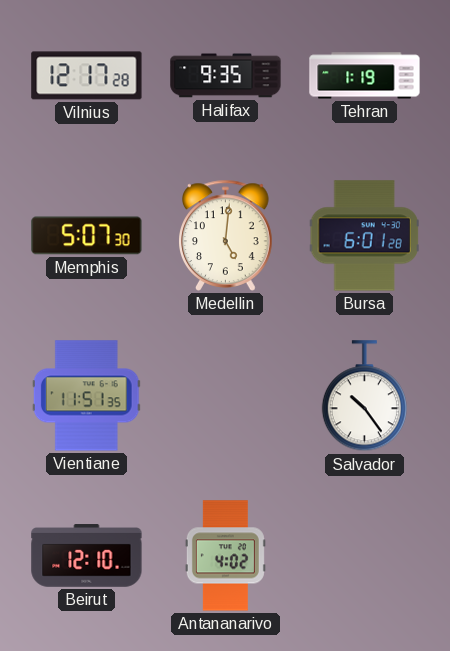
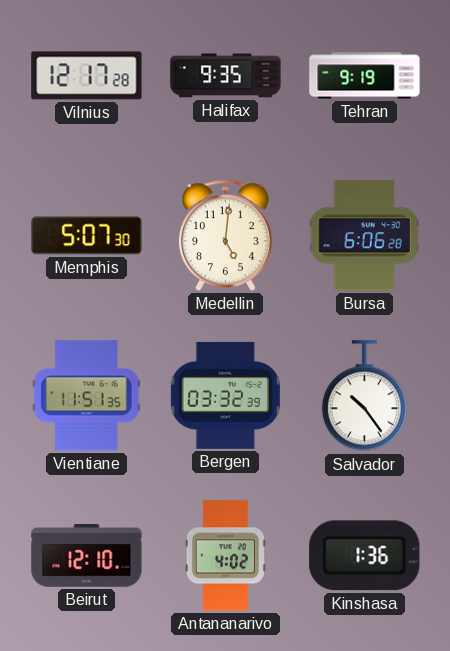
Tehran: 1:19 -> 9:19
Bursa: 6:01 -> 6:06
Bergen: none -> 03:32
Kinshasa: none -> 1:36
